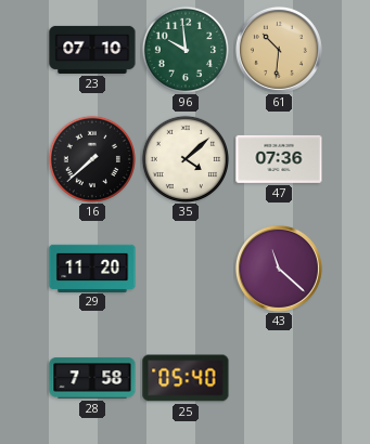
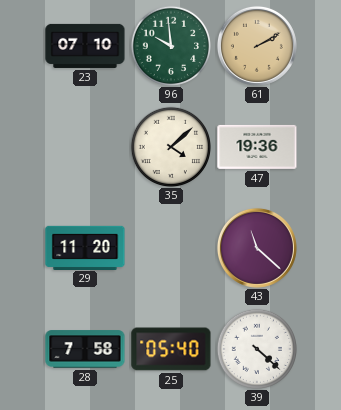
61: 10:31 -> 2:10
16: 7:38 -> none
47: 07:36 -> 19:36
39: none -> 4:22
